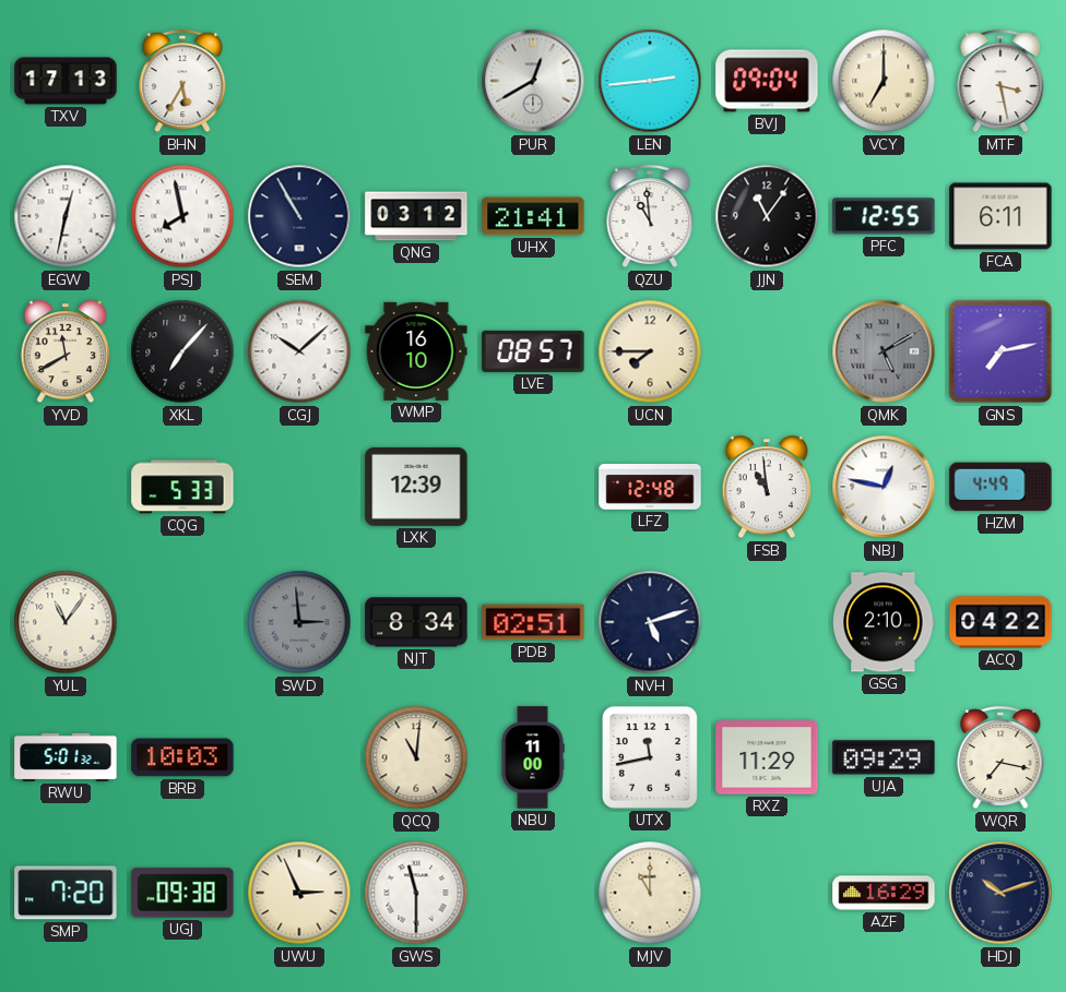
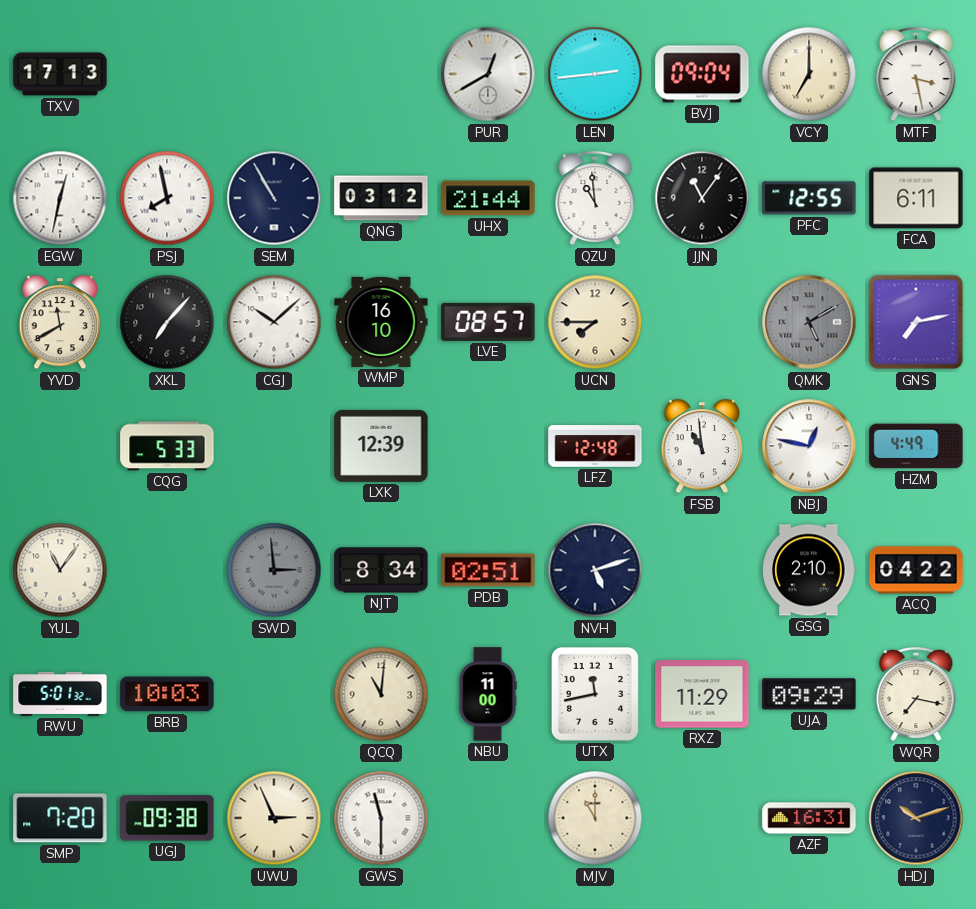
BHN: 5:35 -> none
UHX: 21:41 -> 21:44
AZF: 16:29 -> 16:31
